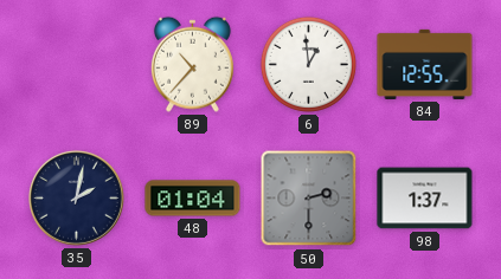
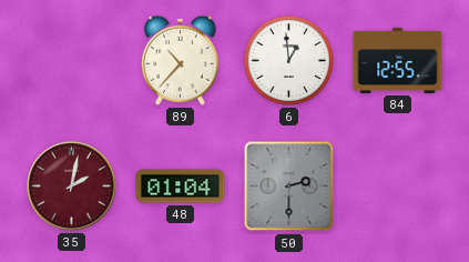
35 dial: navy -> burgundy
98: 1:37 -> none
